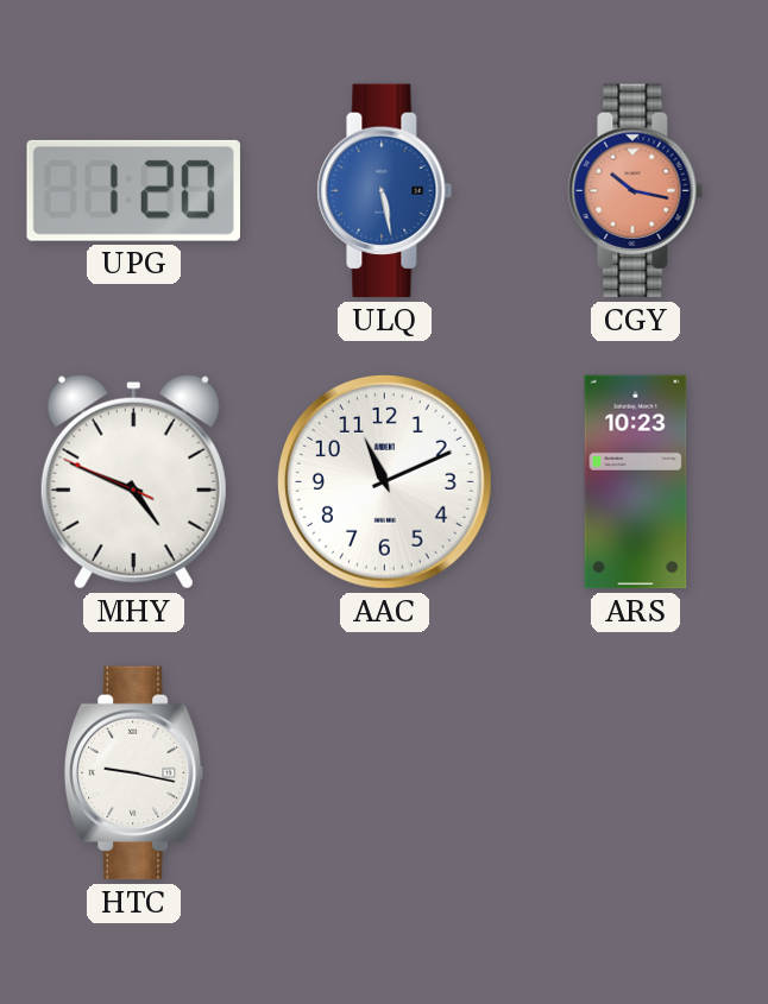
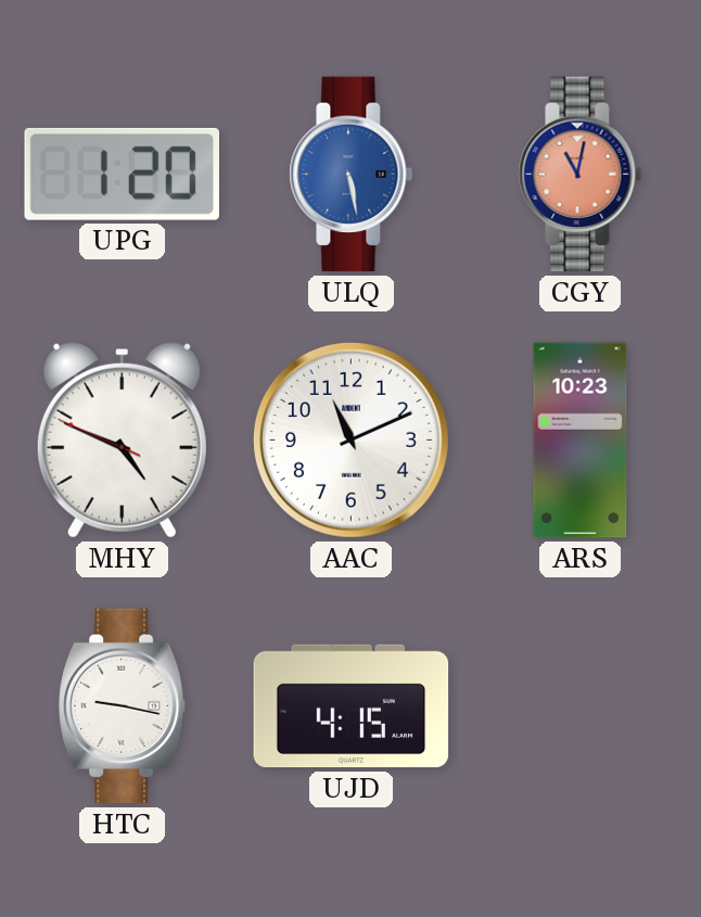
CGY: 10:17 -> 11:02
UJD: none -> 4:15
